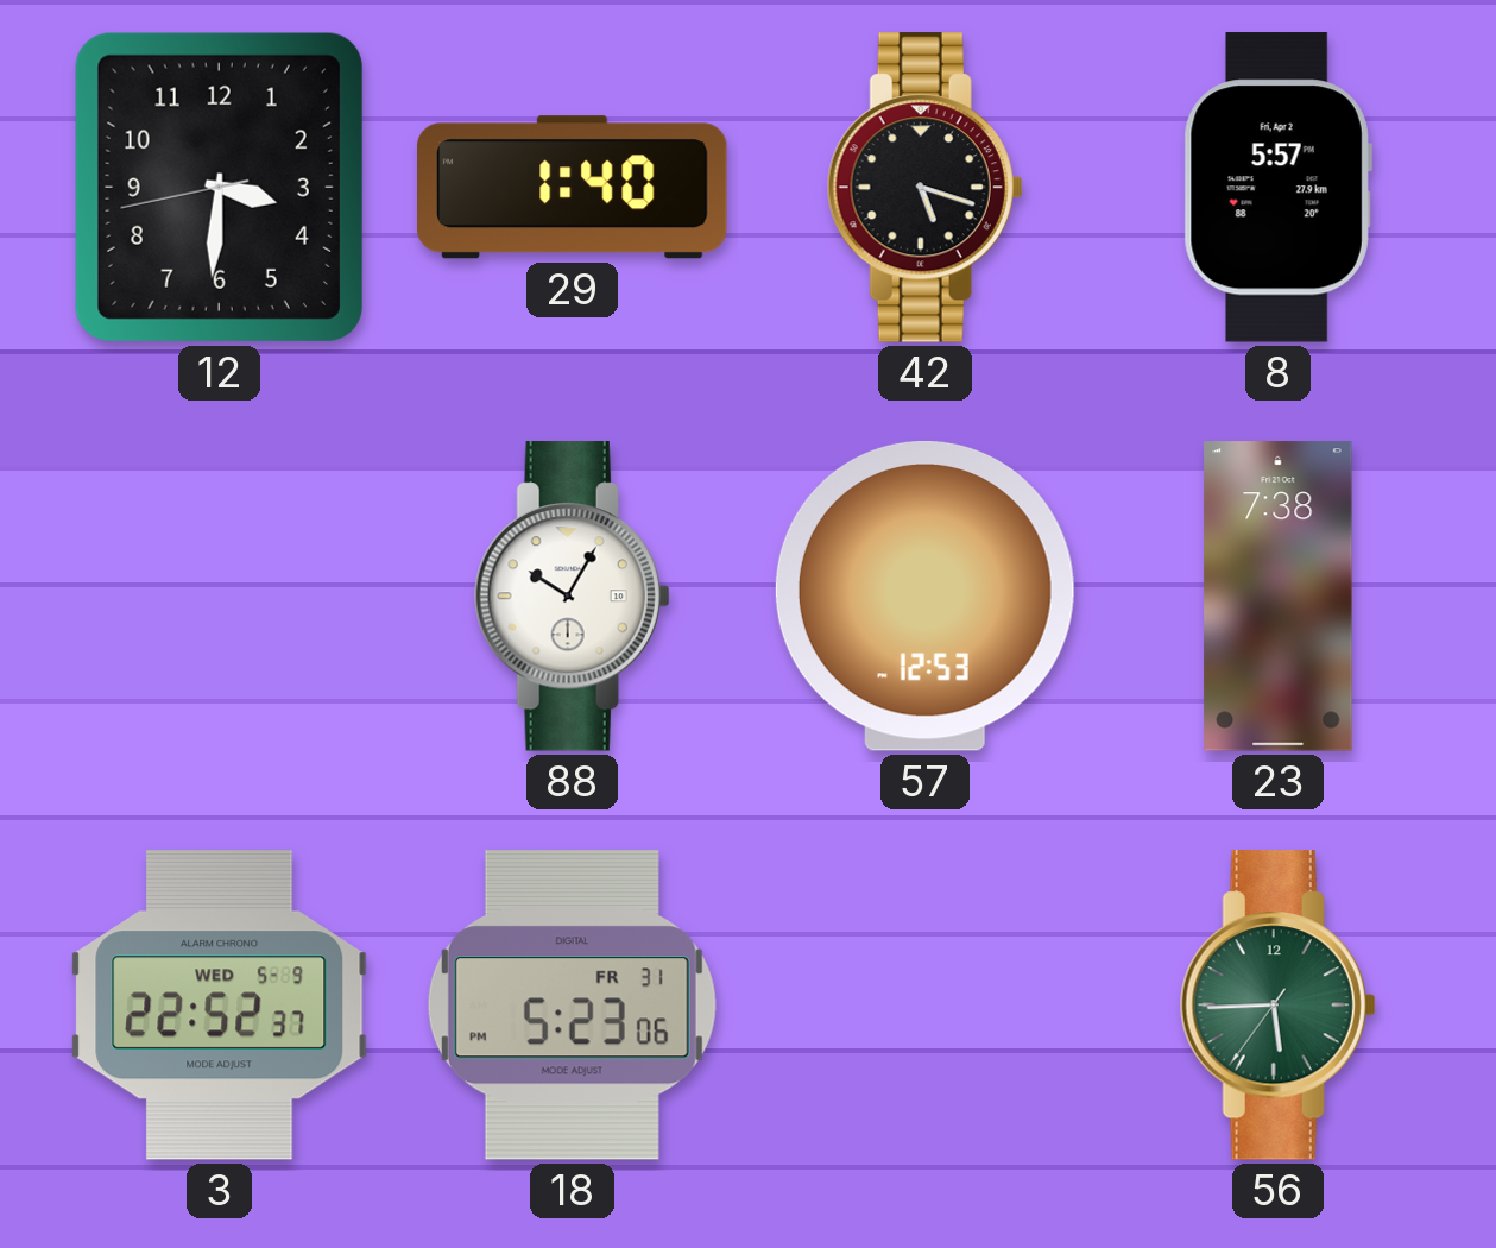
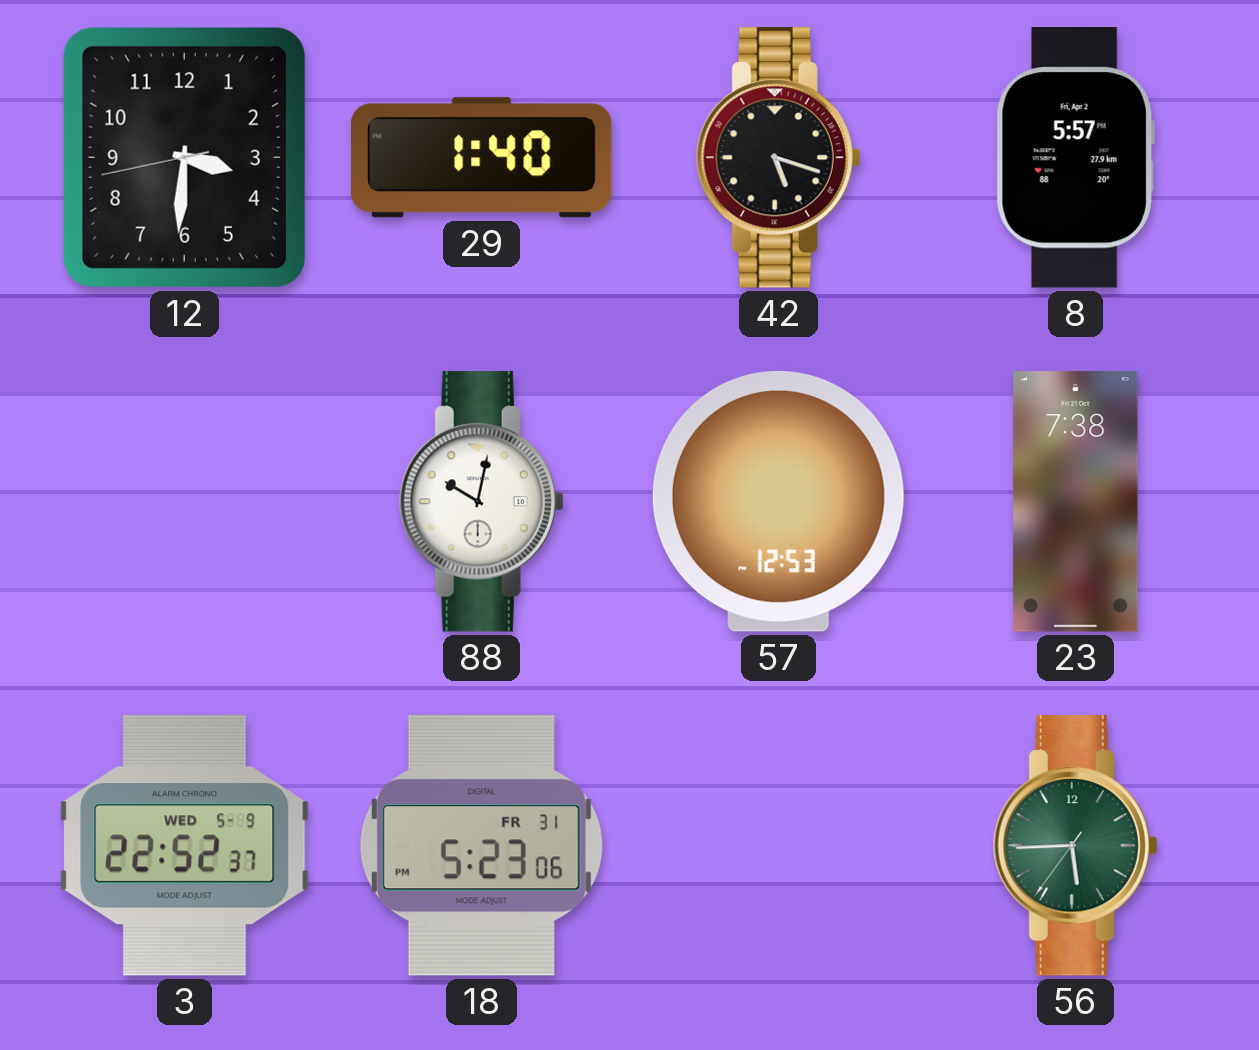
88: 10:05 -> 10:02
